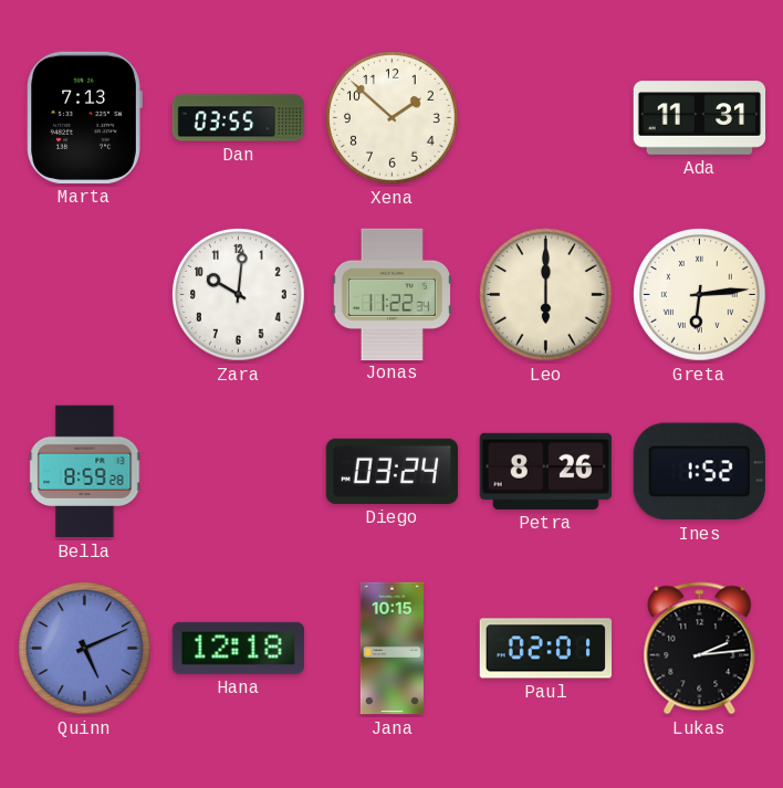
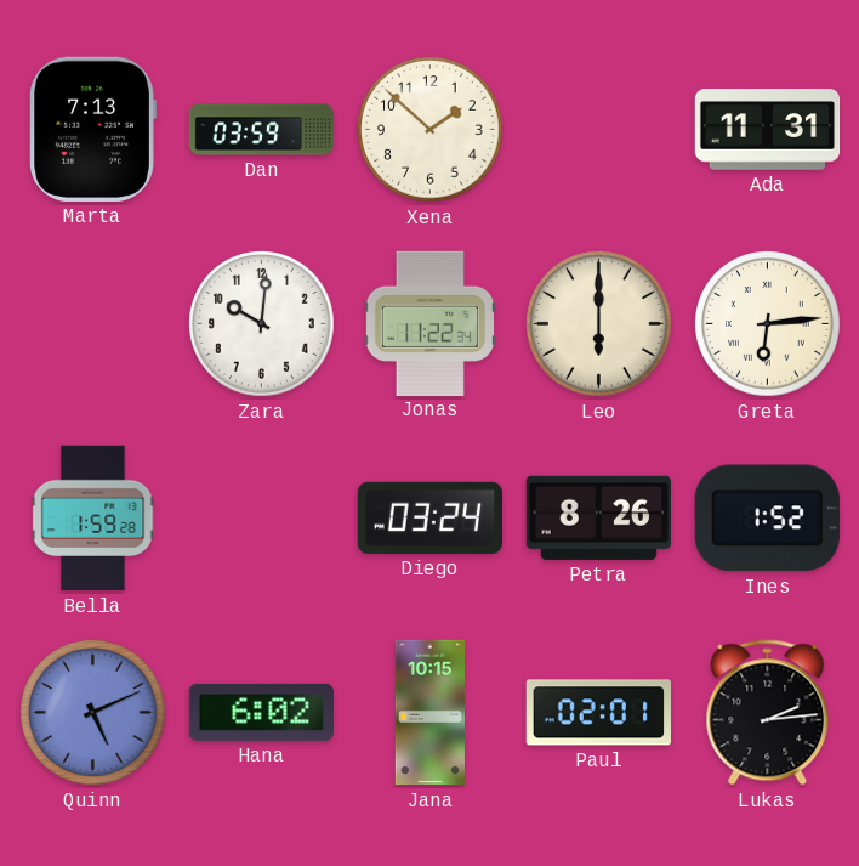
Dan: 03:55 -> 03:59
Bella: 8:59 -> 1:59
Hana: 12:18 -> 6:02
